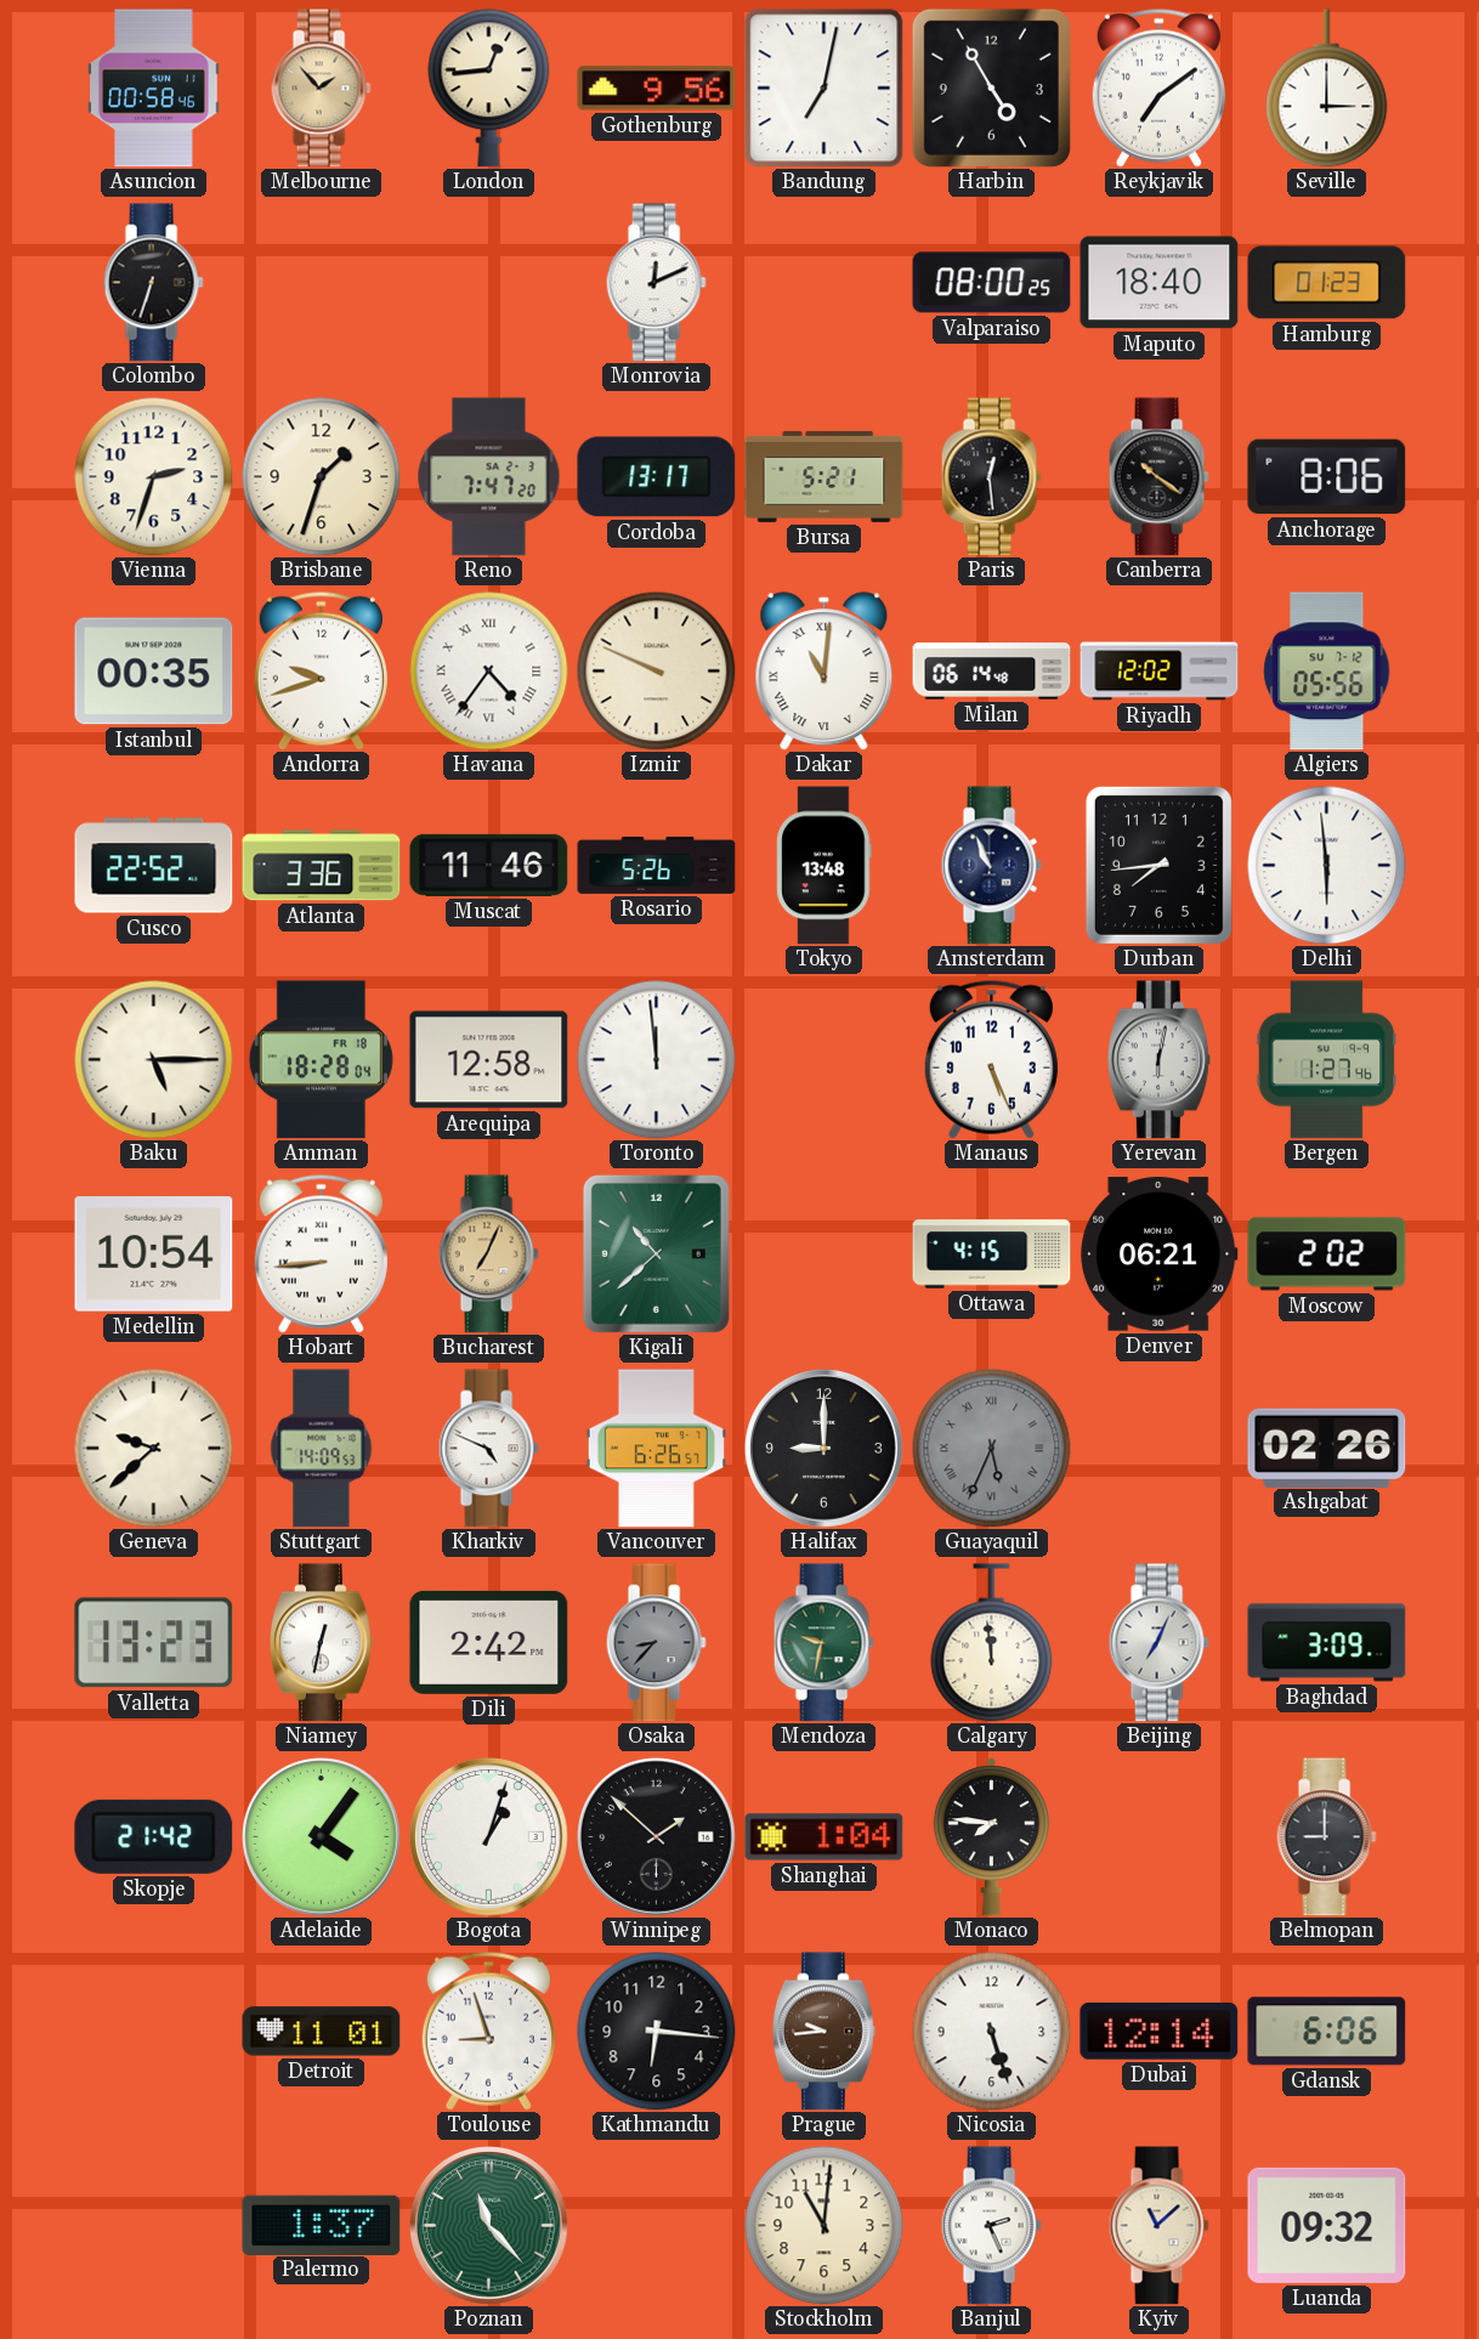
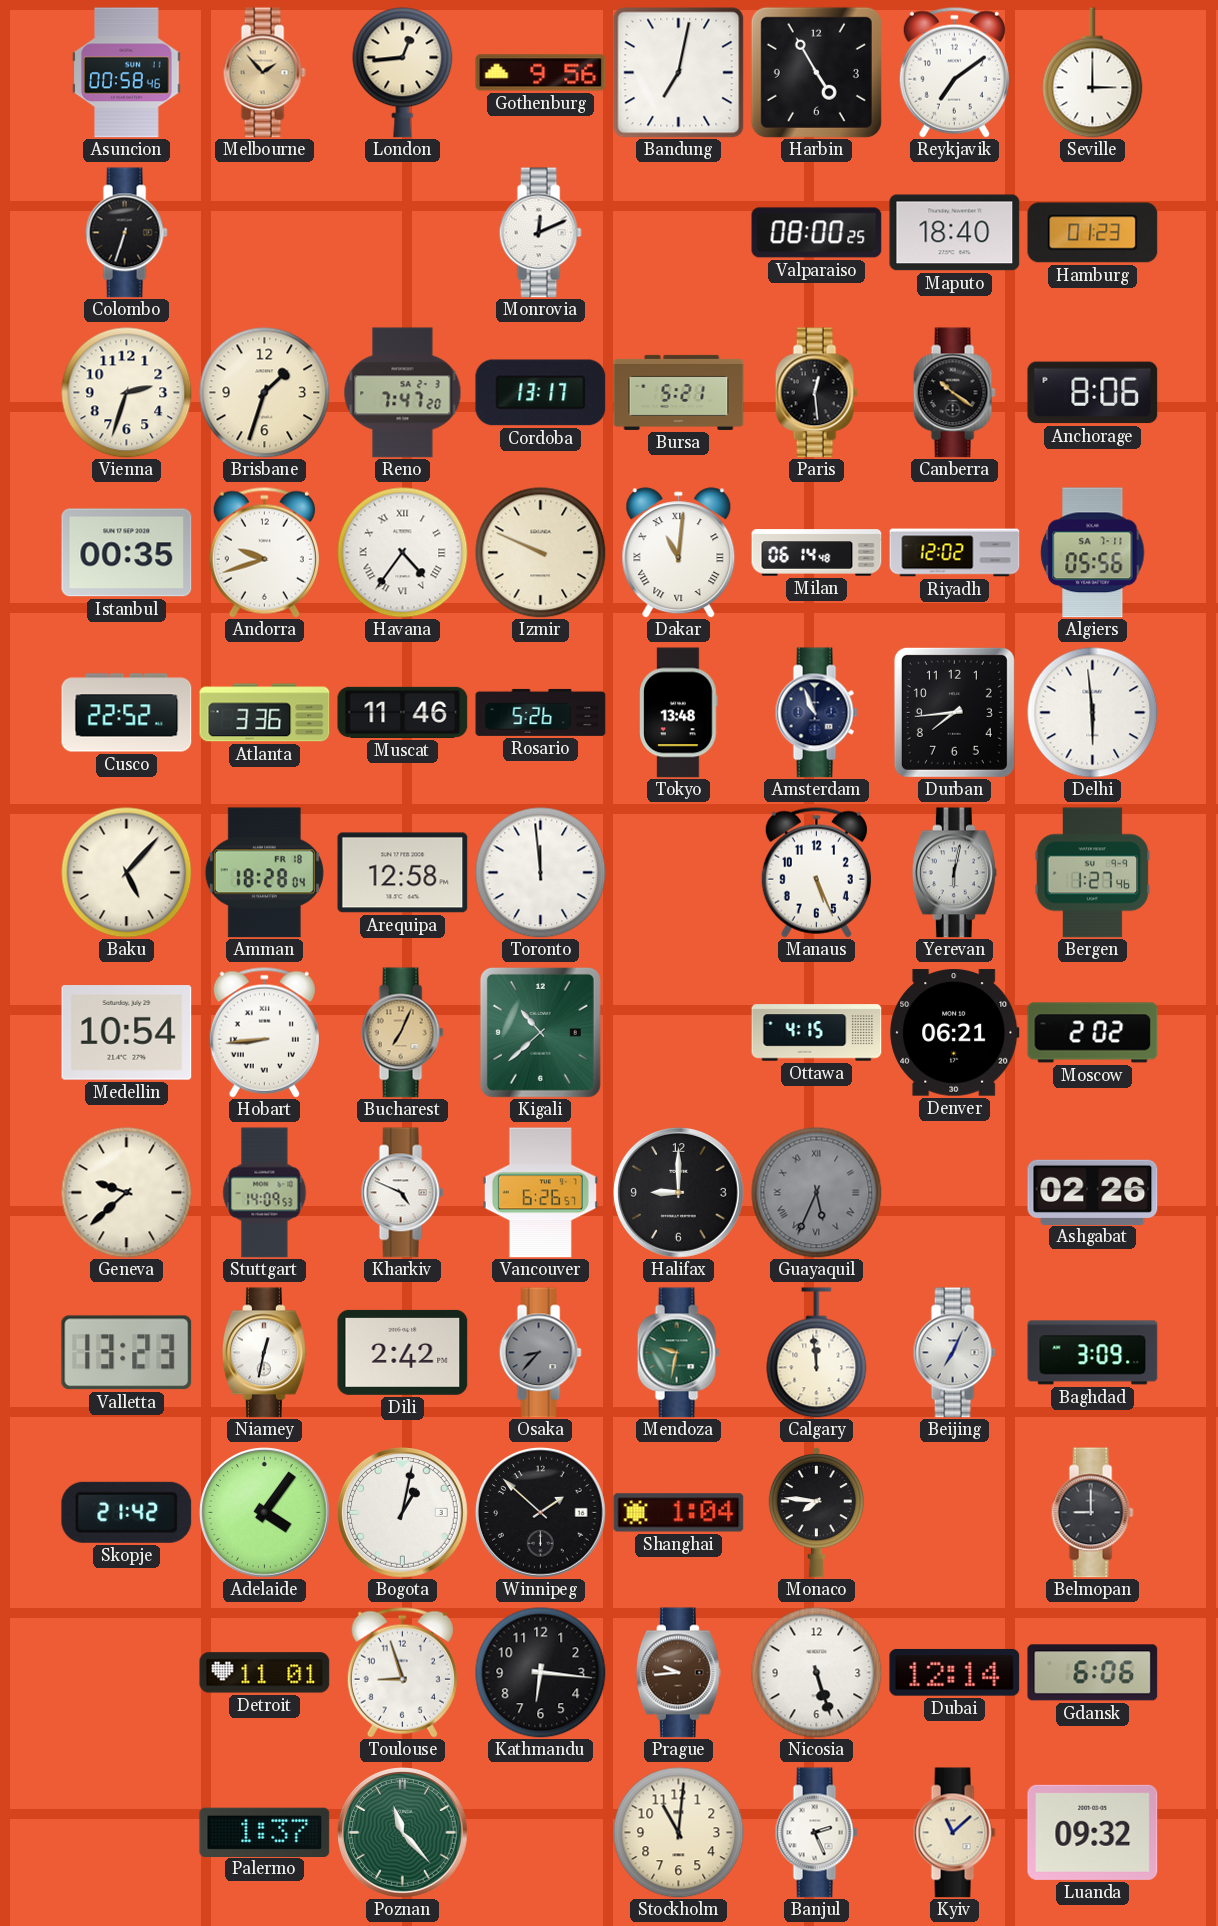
Algiers date: SU 7-12 -> SA 7-11
Baku: 5:15 -> 5:07
Bogota: 1:03 -> 1:02
